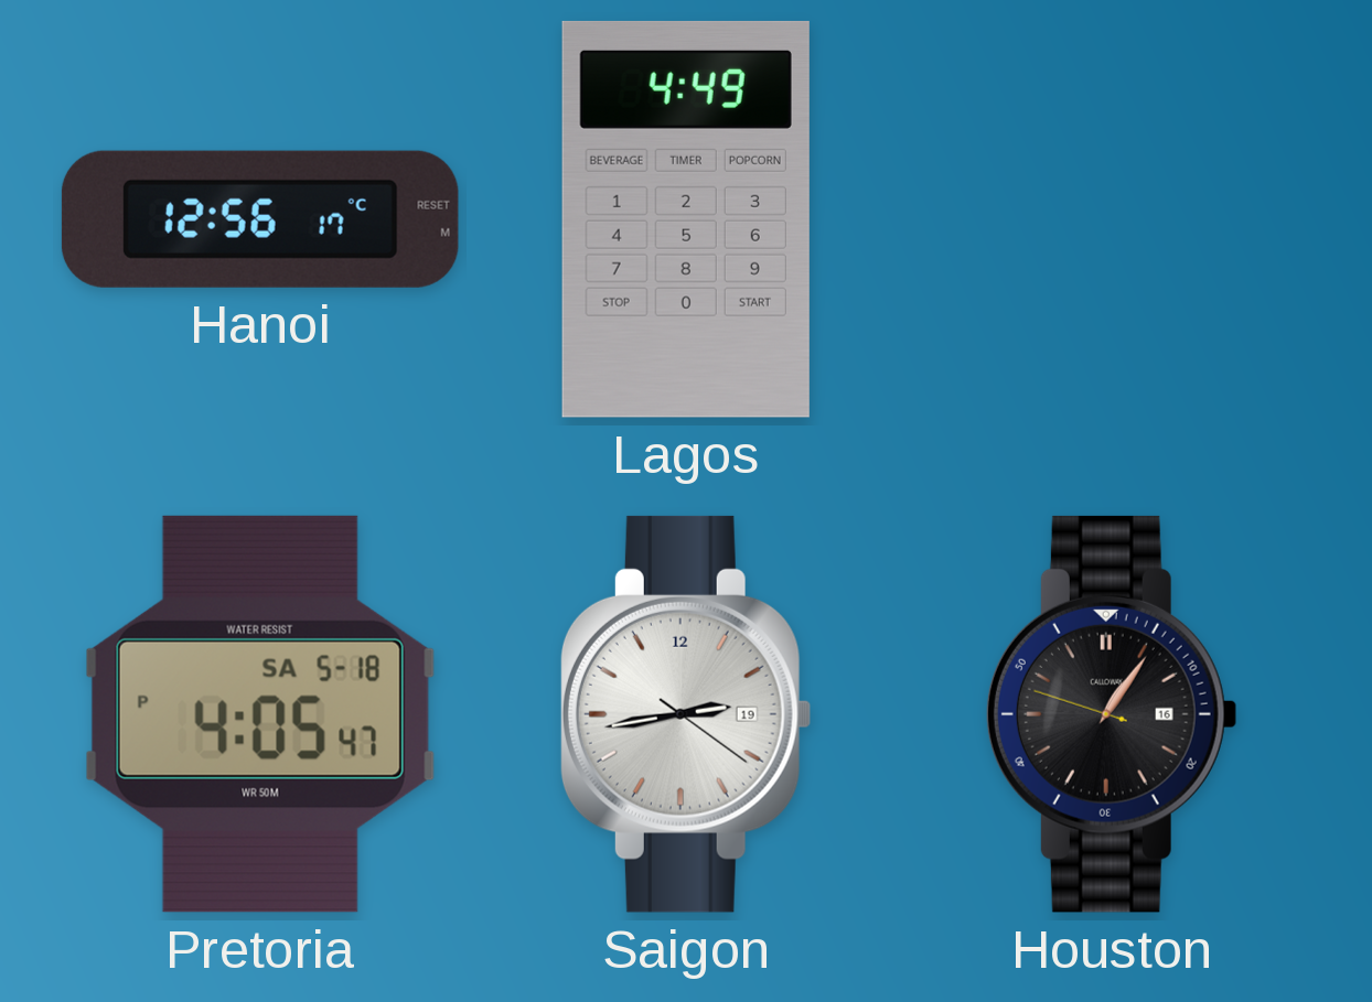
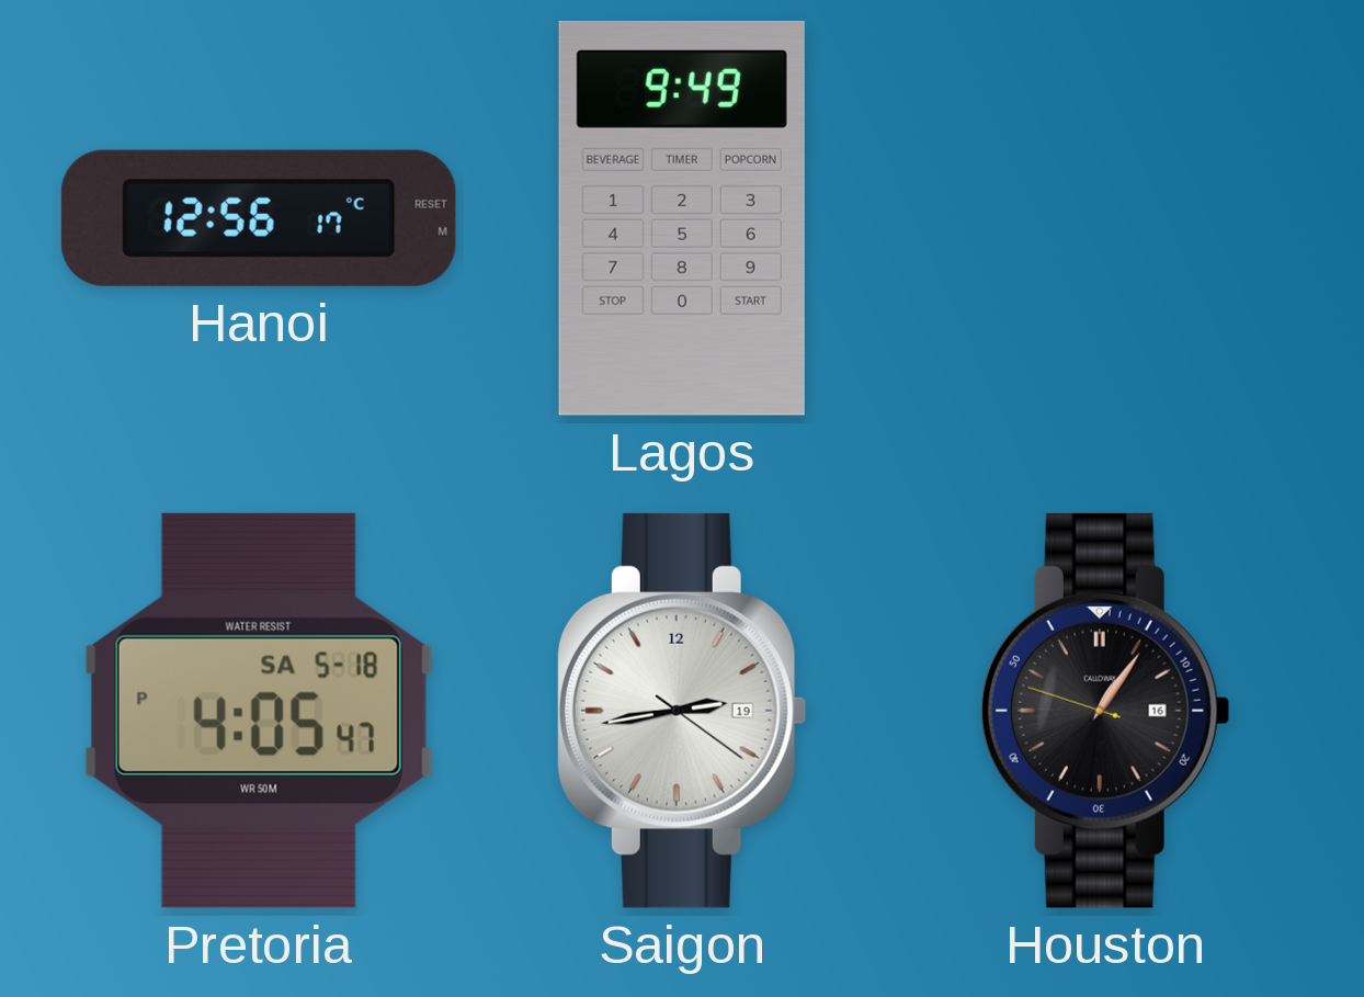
Lagos: 4:49 -> 9:49
